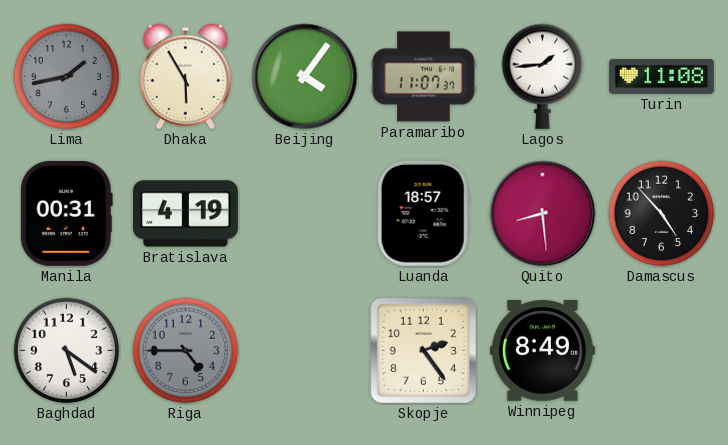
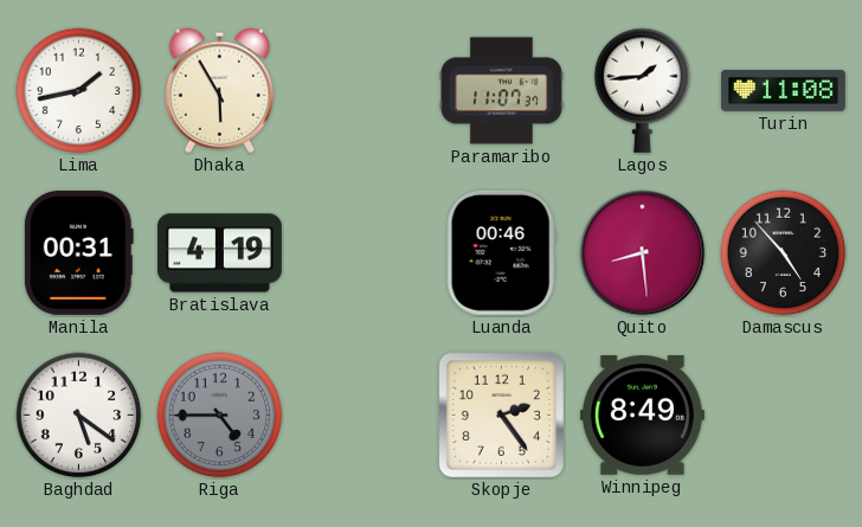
Lima dial: grey -> white
Beijing: 4:06 -> none
Luanda: 18:57 -> 00:46
